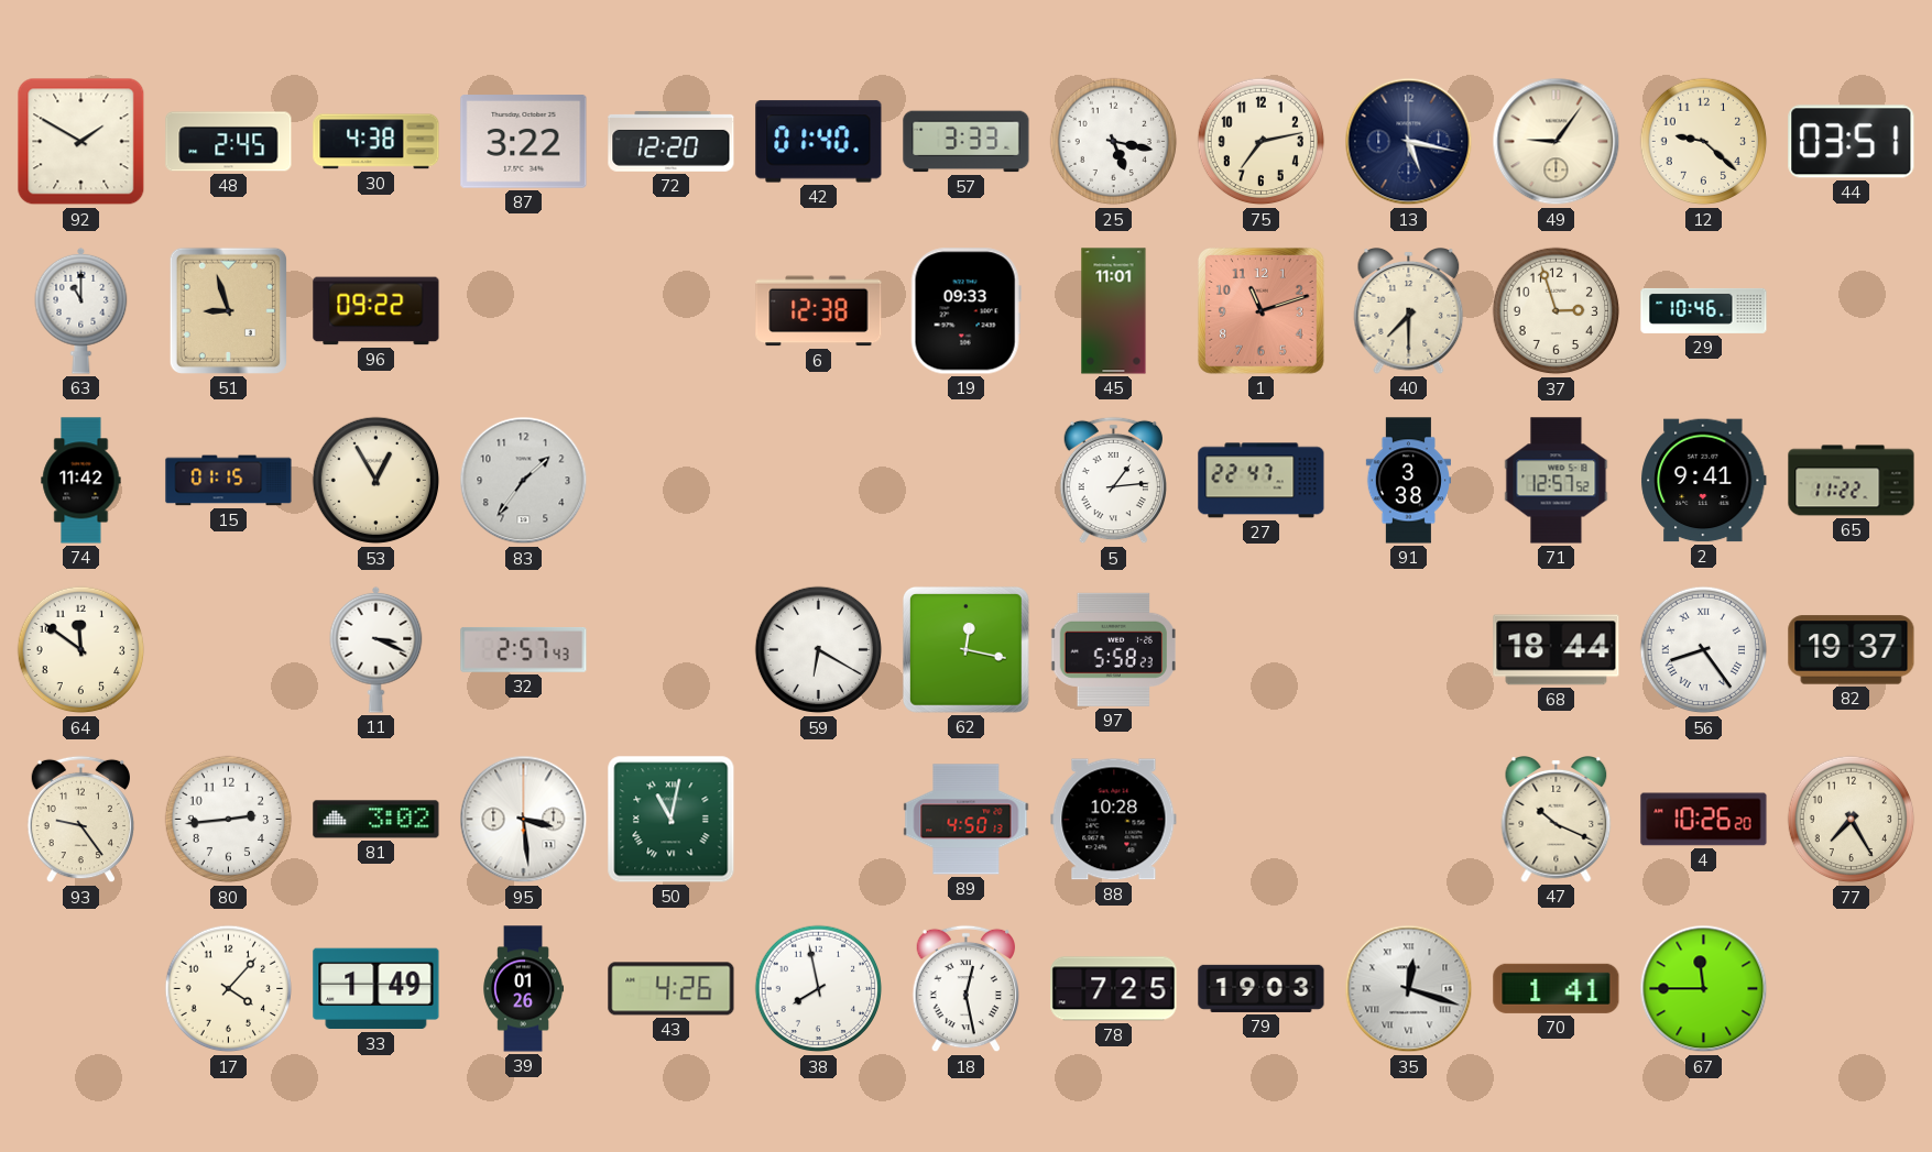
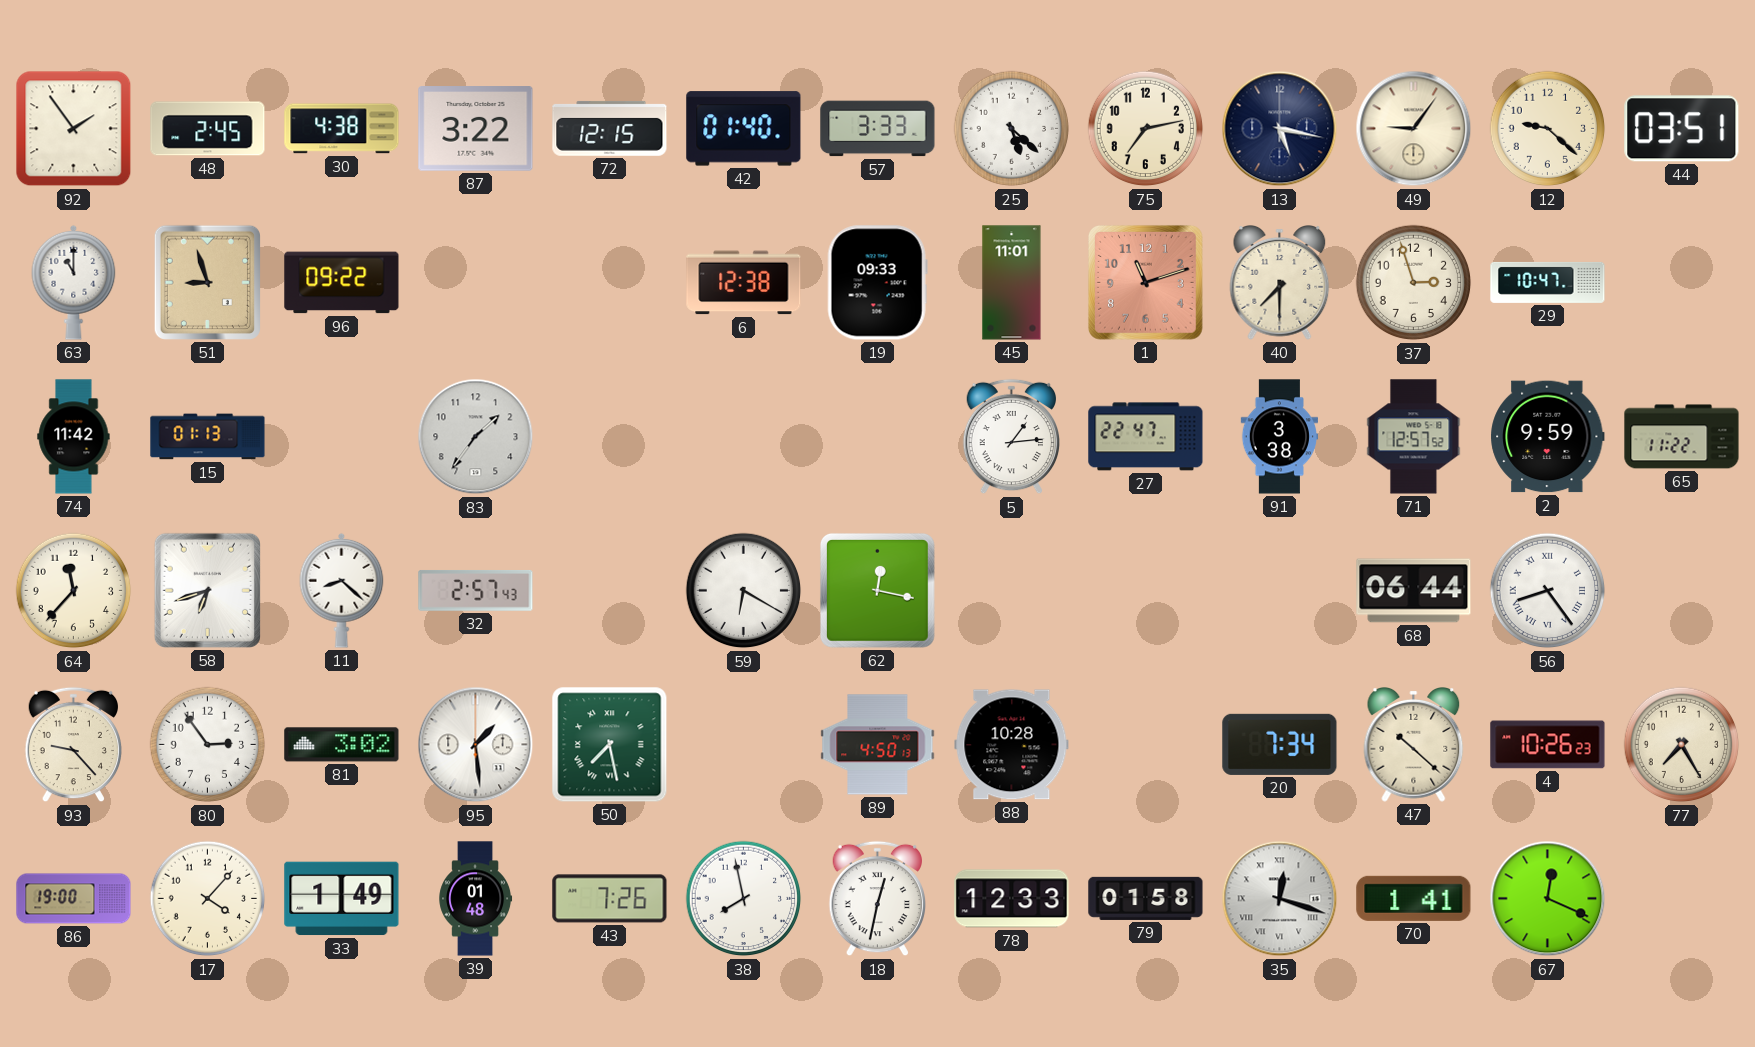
92: 1:50 -> 1:54
72: 12:20 -> 12:15
25: 5:17 -> 5:22
29: 10:46 -> 10:47
15: 01:15 -> 01:13
53: 12:55 -> none
2: 9:41 -> 9:59
64: 11:51 -> 11:37
58: none -> 6:42
11: 3:19 -> 8:22
97: 5:58 -> none
68: 18:44 -> 06:44
82: 19:37 -> none
93: 9:24 -> 9:23
80: 2:44 -> 2:54
95: 3:29 -> 1:29
50: 11:02 -> 7:28
20: none -> 7:34
47: 10:19 -> 10:22
4: 10:26:20 -> 10:26:23
86: none -> 19:00
39: 01:26 -> 01:48
43: 4:26 -> 7:26
18: 12:28 -> 12:32
78: 7:25 -> 12:33
79: 19:03 -> 01:58
67: 11:45 -> 12:19
